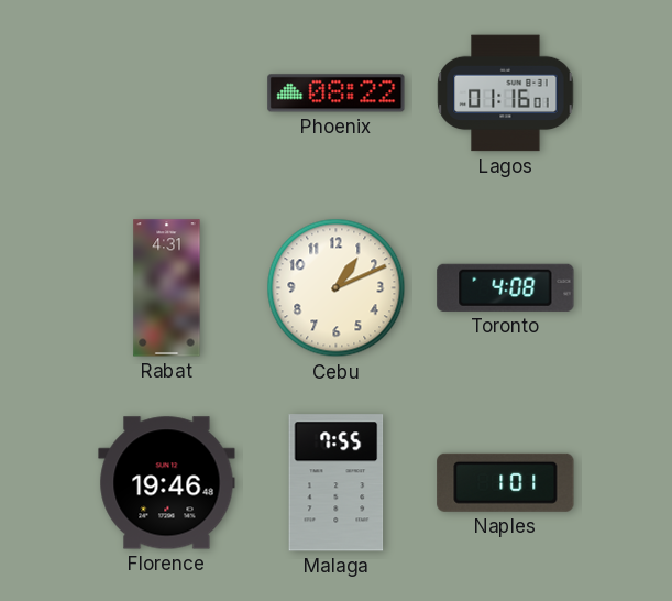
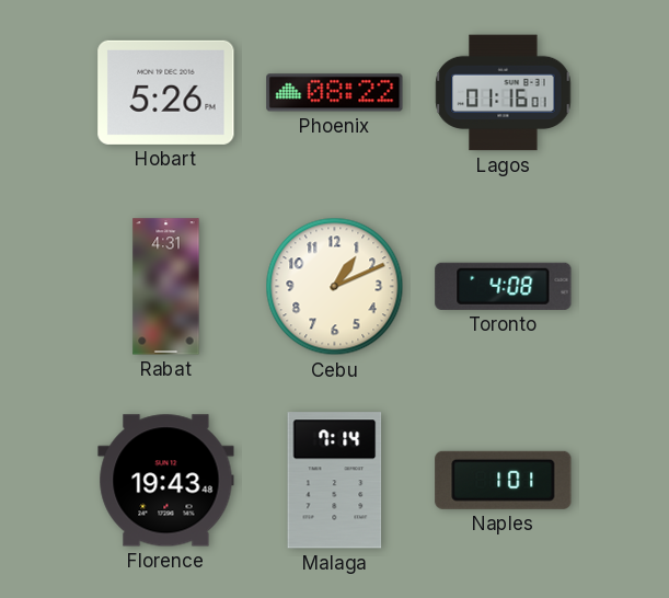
Hobart: none -> 5:26
Florence: 19:46 -> 19:43
Malaga: 7:55 -> 7:14
